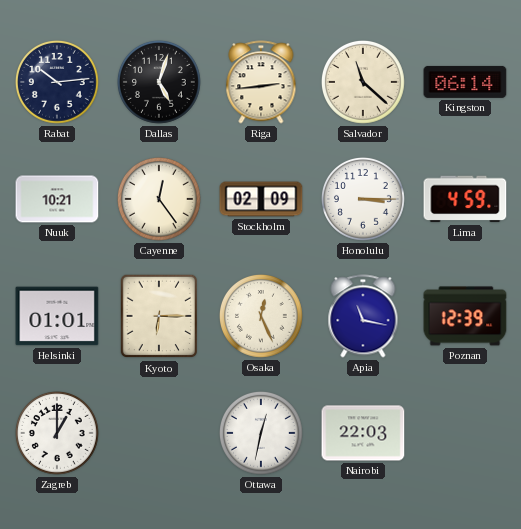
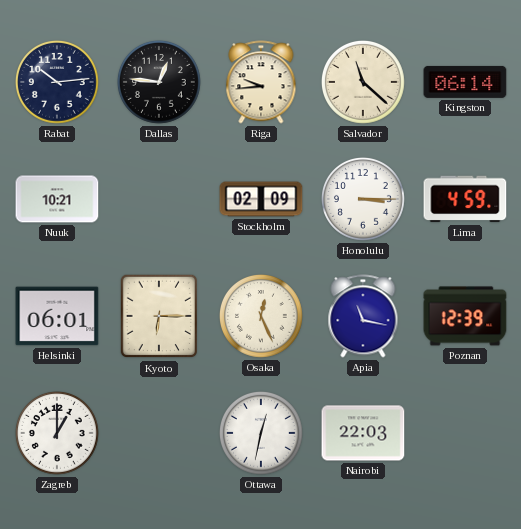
Dallas: 5:03 -> 12:46
Riga: 2:44 -> 9:44
Cayenne: 12:24 -> none
Helsinki: 01:01 -> 06:01
